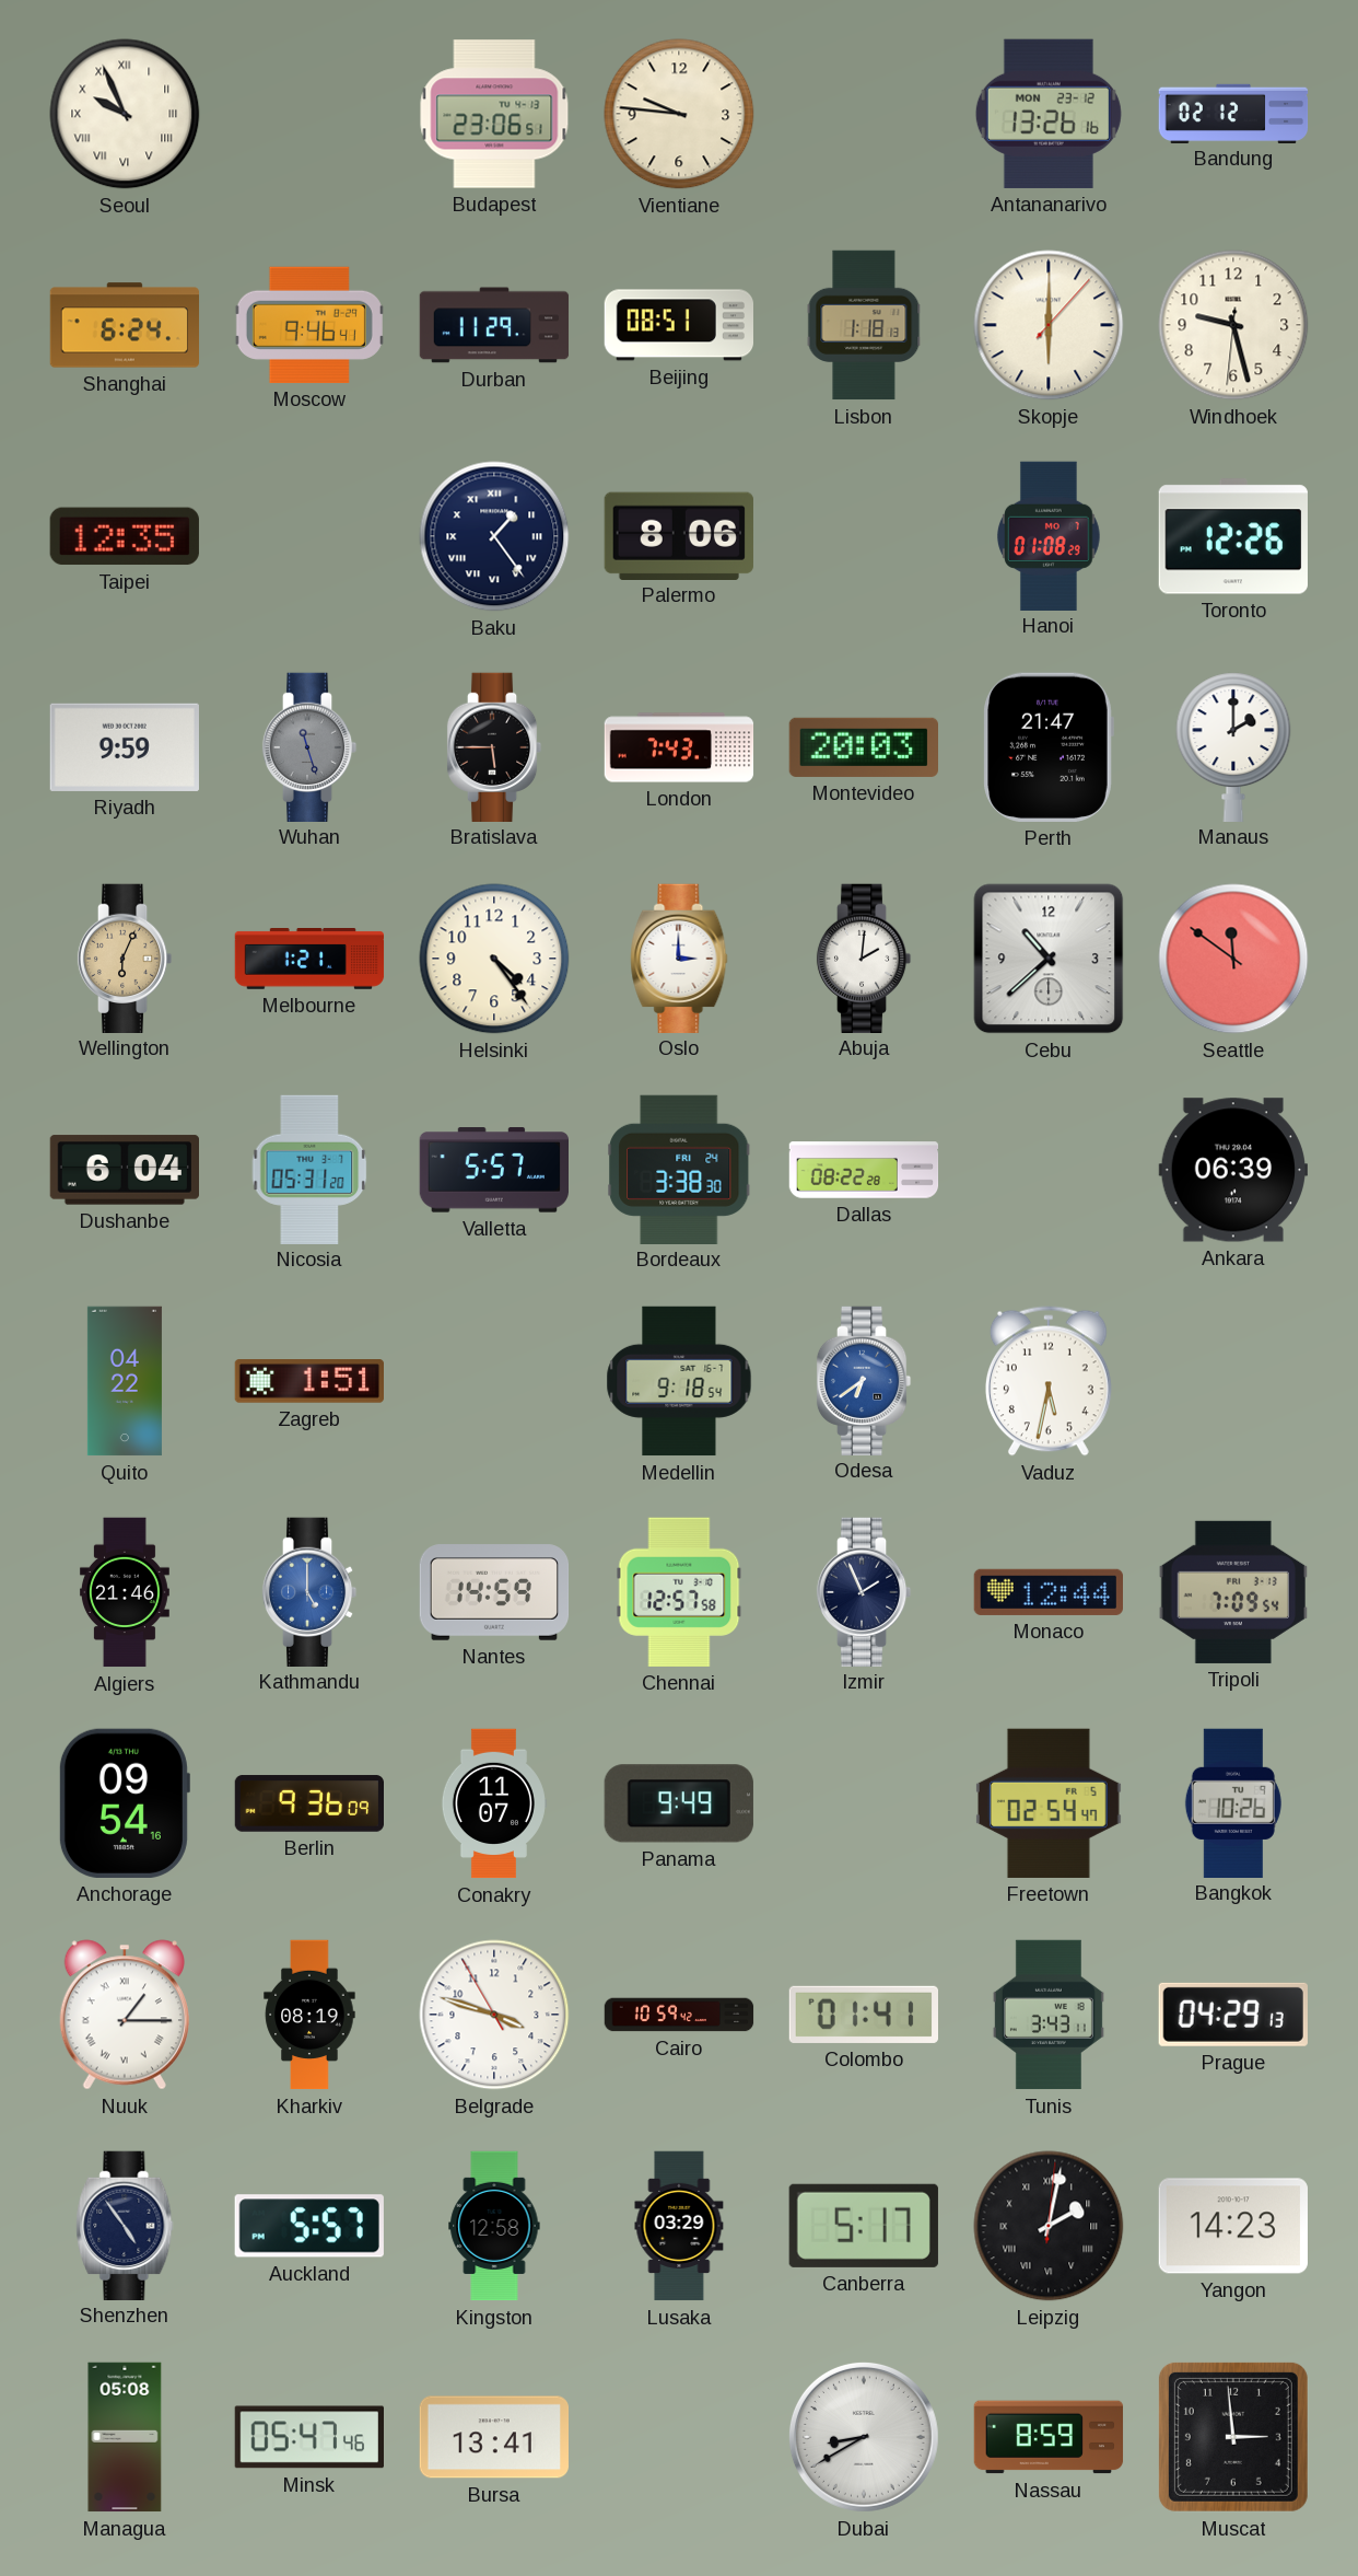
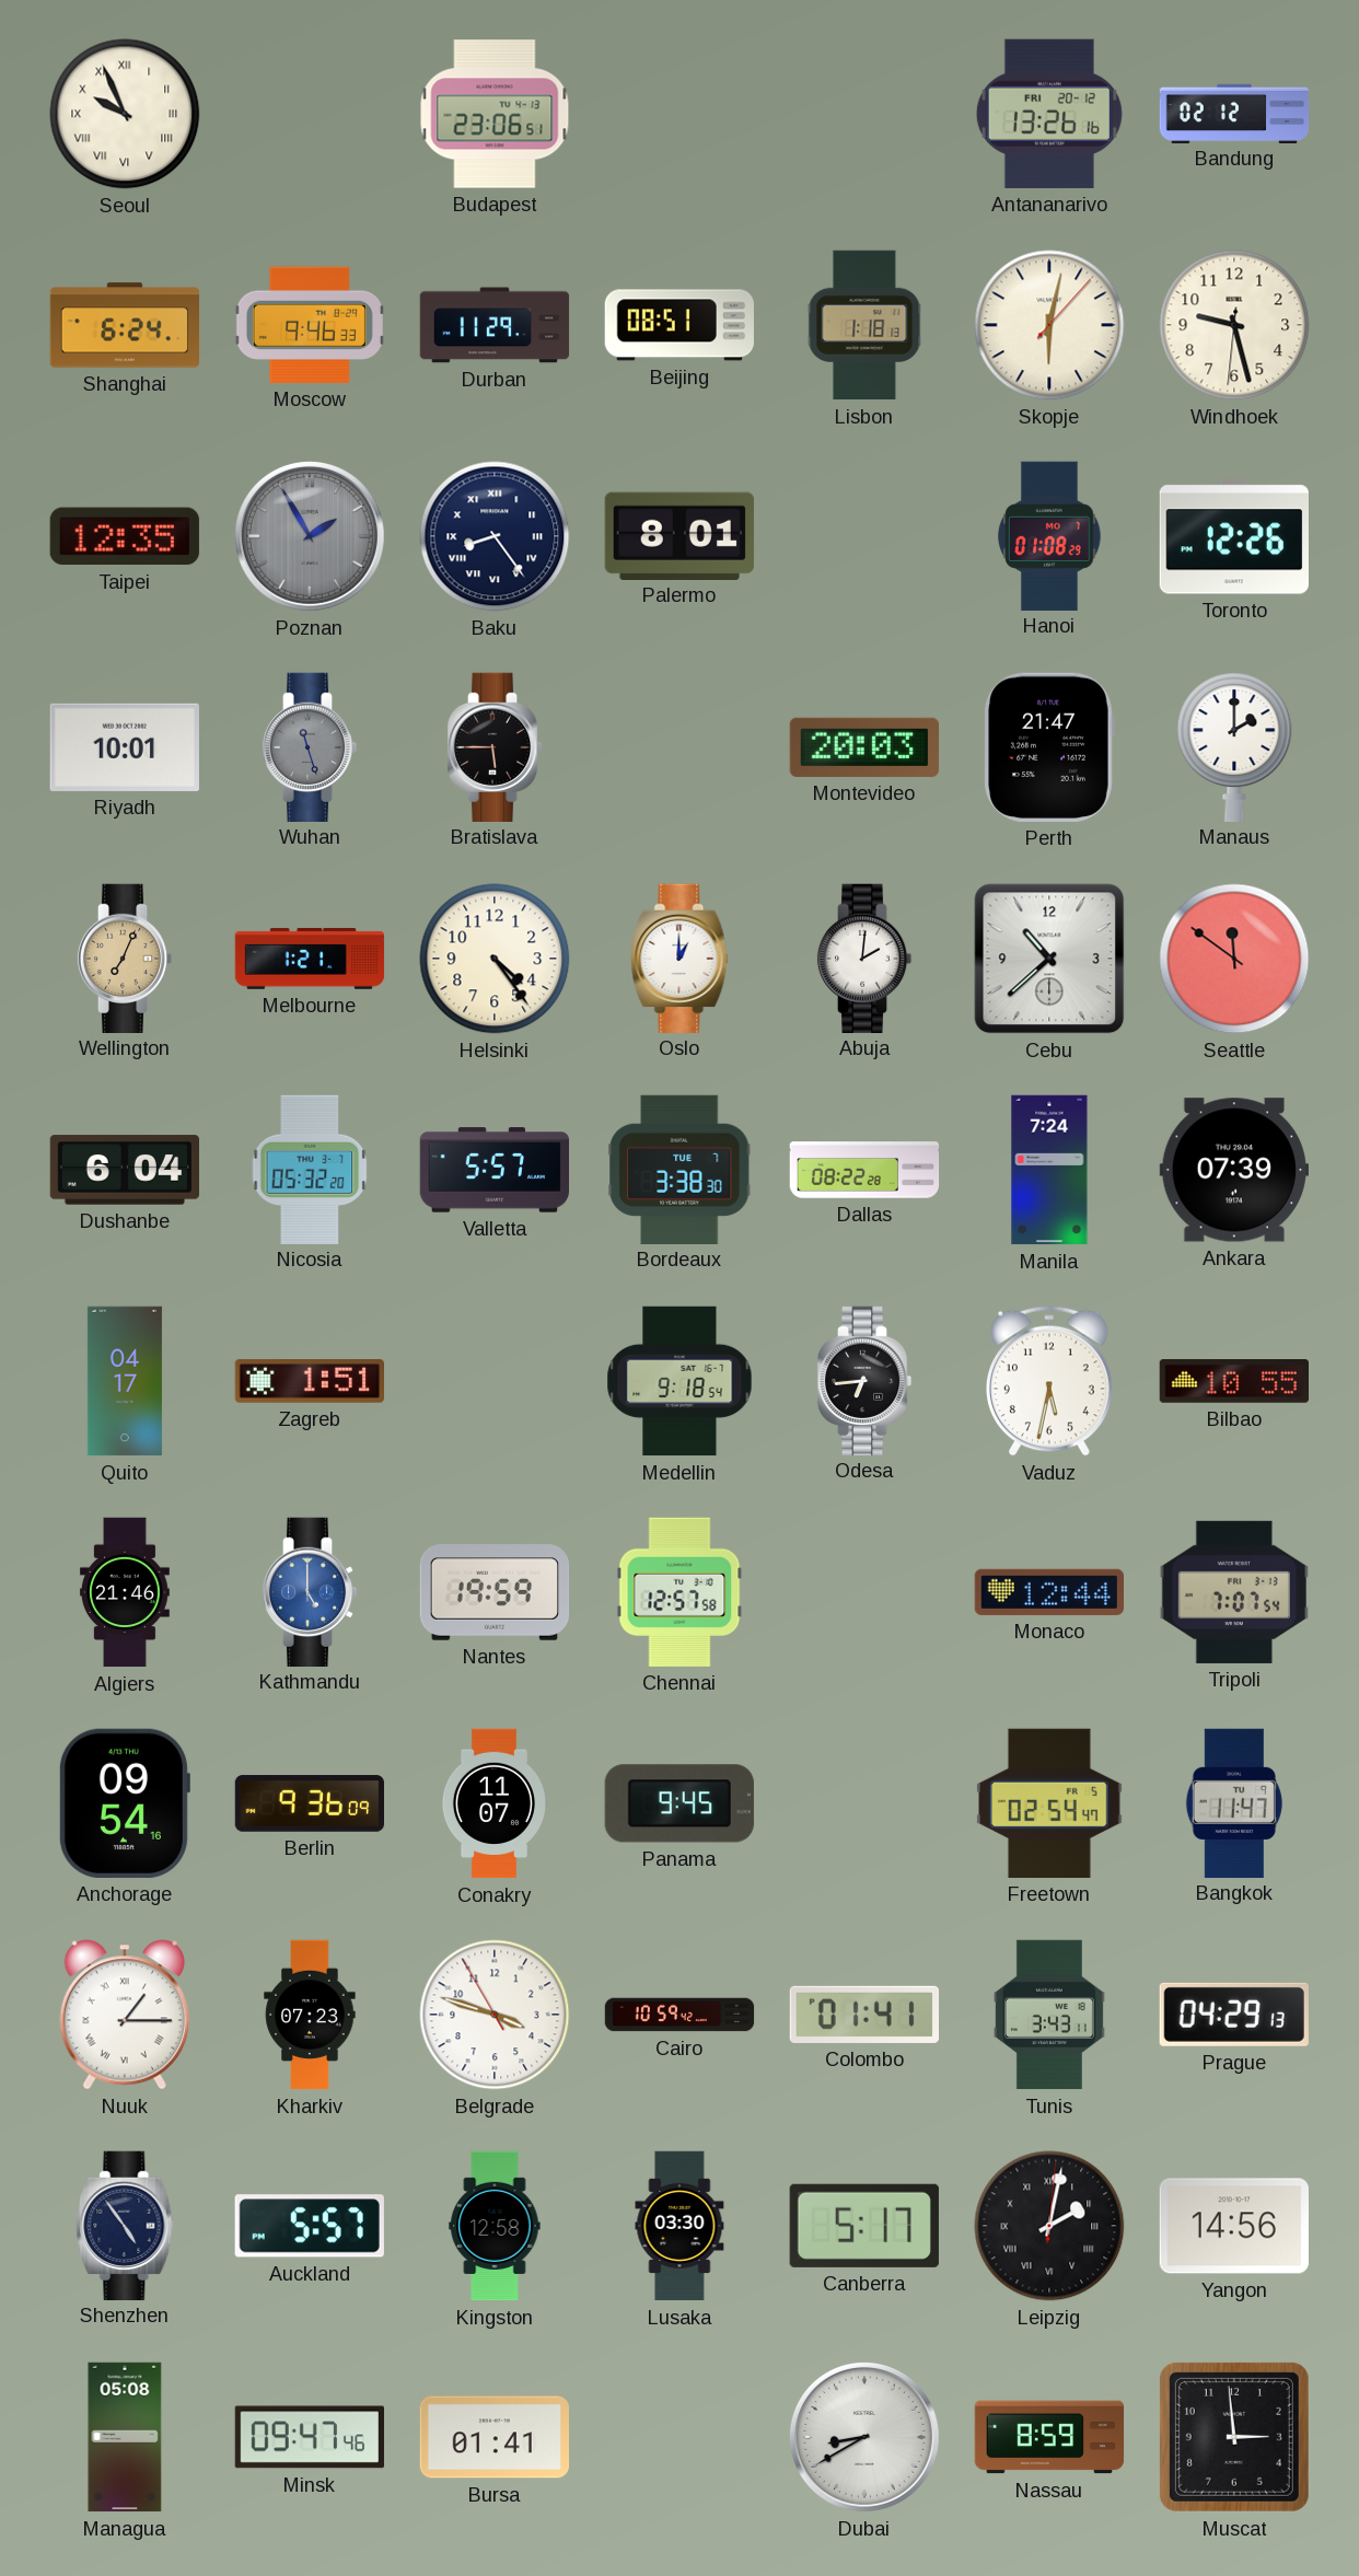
Vientiane: 9:46 -> none
Antananarivo date: MON 23-12 -> FRI 20-12
Moscow: 9:46:41 -> 9:46:33
Skopje: 6:00 -> 6:02
Poznan: none -> 1:55
Baku: 1:24 -> 8:24
Palermo: 8:06 -> 8:01
Riyadh: 9:59 -> 10:01
London: 7:43 -> none
Wellington: 6:04 -> 7:04
Oslo: 3:00 -> 1:00
Nicosia: 05:31 -> 05:32
Bordeaux date: FRI 24 -> TUE 7
Manila: none -> 7:24
Ankara: 06:39 -> 07:39
Quito: 04:22 -> 04:17
Odesa: 6:39 -> 6:44
Odesa dial: blue -> black
Bilbao: none -> 10:55
Nantes: 14:59 -> 19:59
Izmir: 1:56 -> none
Tripoli: 7:09 -> 7:07
Panama: 9:49 -> 9:45
Bangkok: 10:26 -> 11:47
Kharkiv: 08:19 -> 07:23
Lusaka: 03:29 -> 03:30
Yangon: 14:23 -> 14:56
Minsk: 05:47 -> 09:47
Bursa: 13:41 -> 01:41
